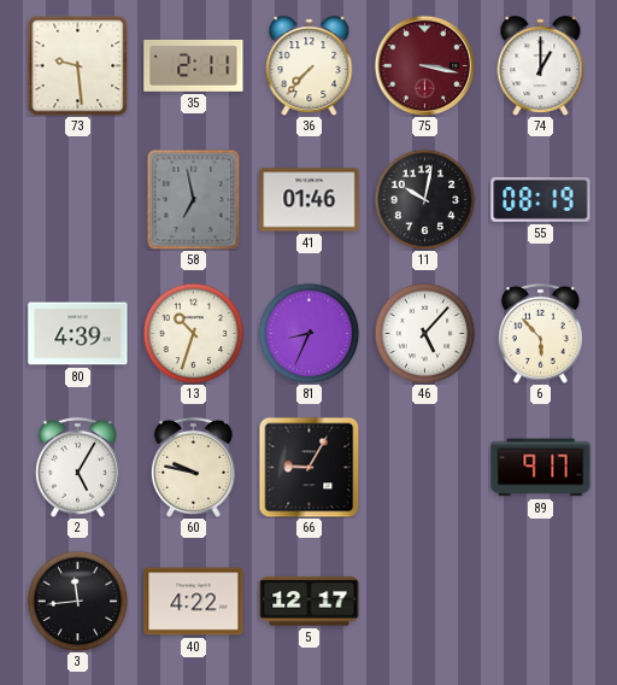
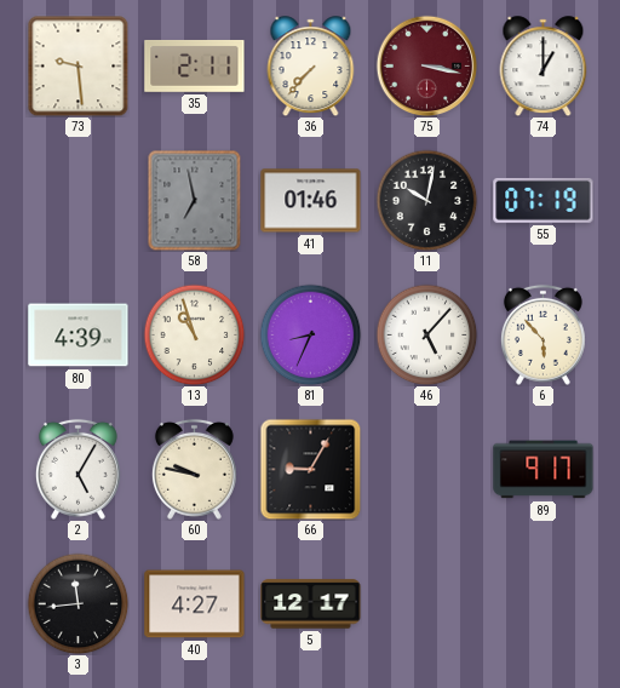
55: 08:19 -> 07:19
13: 10:33 -> 10:57
40: 4:22 -> 4:27
